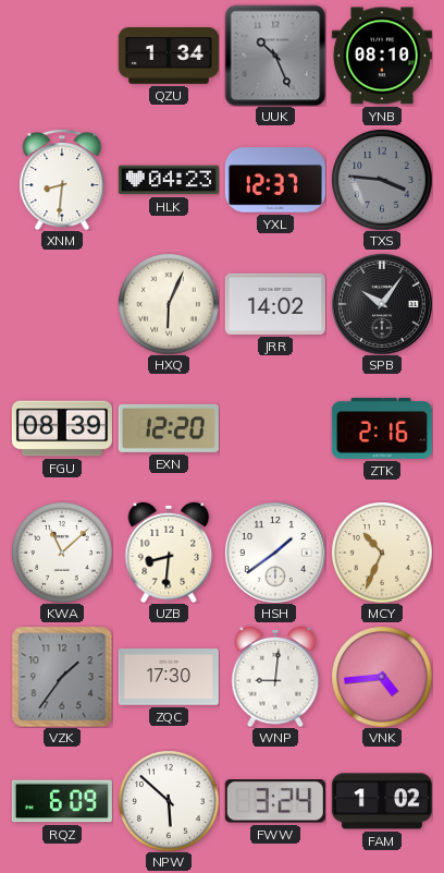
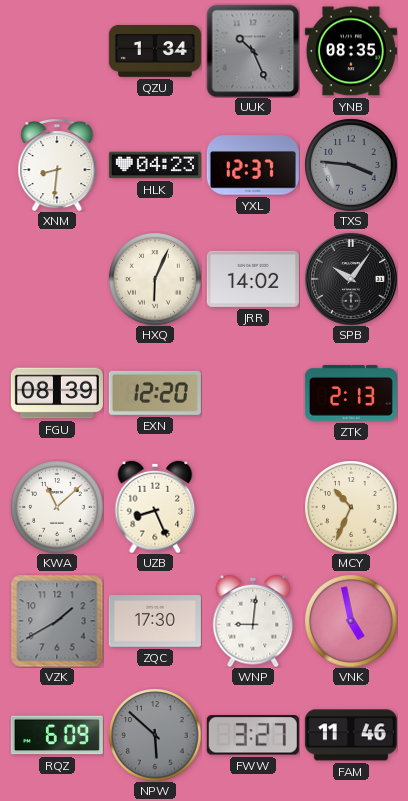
YNB: 08:10 -> 08:35
ZTK: 2:16 -> 2:13
UZB: 8:31 -> 8:26
HSH: 1:39 -> none
VZK: 1:36 -> 1:40
VNK: 4:44 -> 4:58
NPW dial: white -> grey
FWW: 3:24 -> 3:27
FAM: 1:02 -> 11:46
